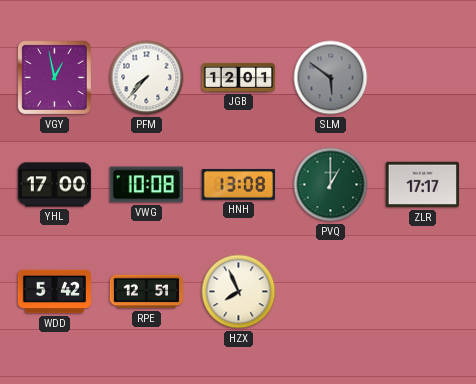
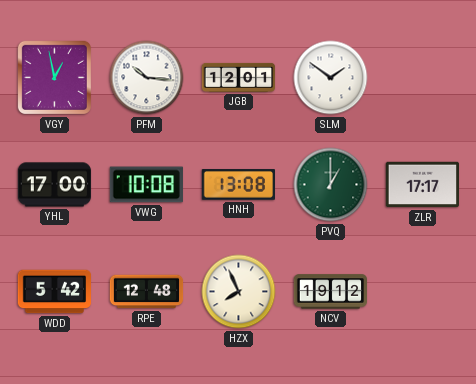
PFM: 7:37 -> 10:16
SLM: 5:51 -> 1:51
SLM dial: grey -> white
RPE: 12:51 -> 12:48
NCV: none -> 19:12
